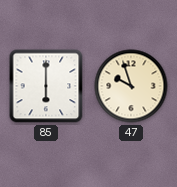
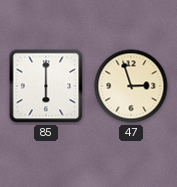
47: 9:57 -> 2:57
